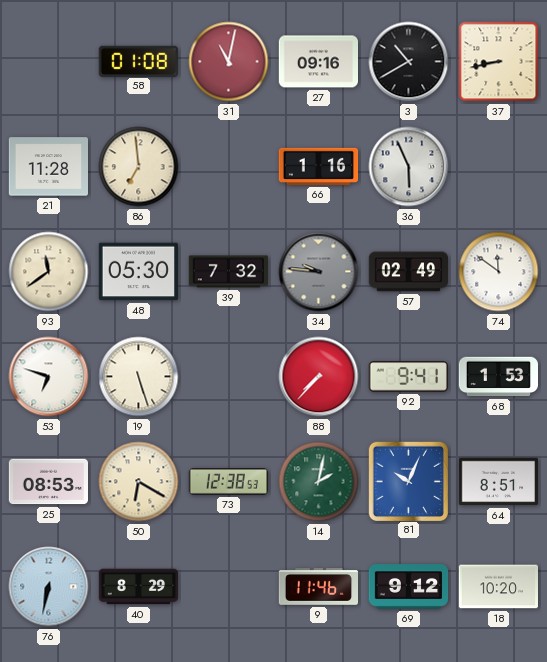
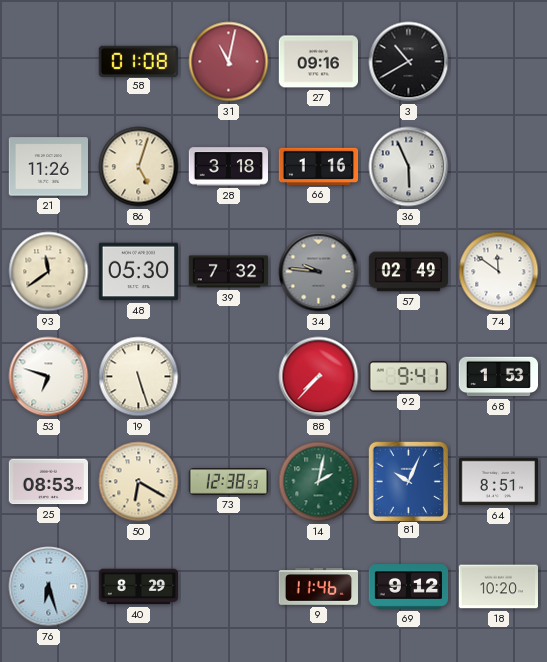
37: 8:43 -> none
21: 11:28 -> 11:26
86: 6:59 -> 5:03
28: none -> 3:18
76: 6:32 -> 6:27
